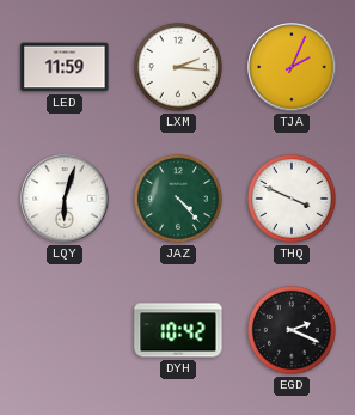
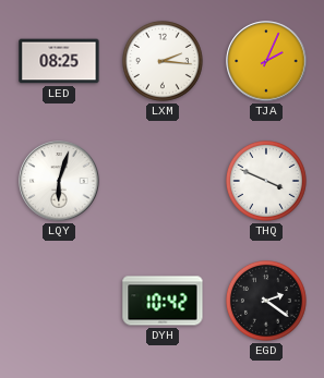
LED: 11:59 -> 08:25
JAZ: 4:23 -> none
EGD: 2:19 -> 2:21
